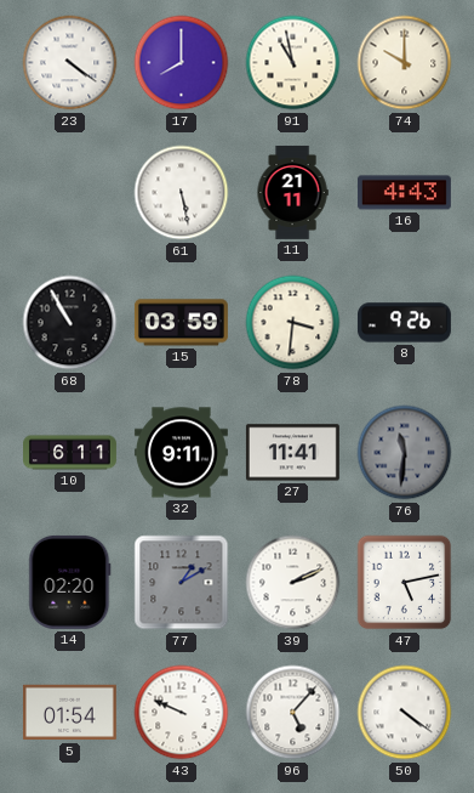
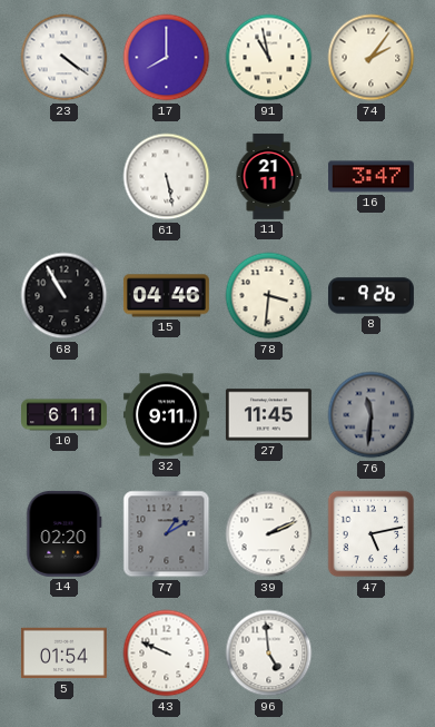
74: 10:00 -> 2:06
16: 4:43 -> 3:47
15: 03:59 -> 04:46
27: 11:41 -> 11:45
96: 5:07 -> 4:59
50: 4:21 -> none
